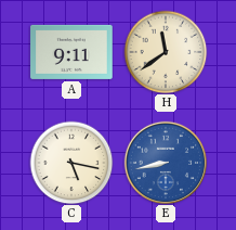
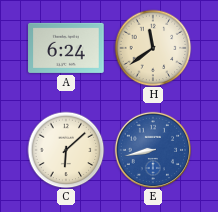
A: 9:11 -> 6:24
C: 5:17 -> 6:08
